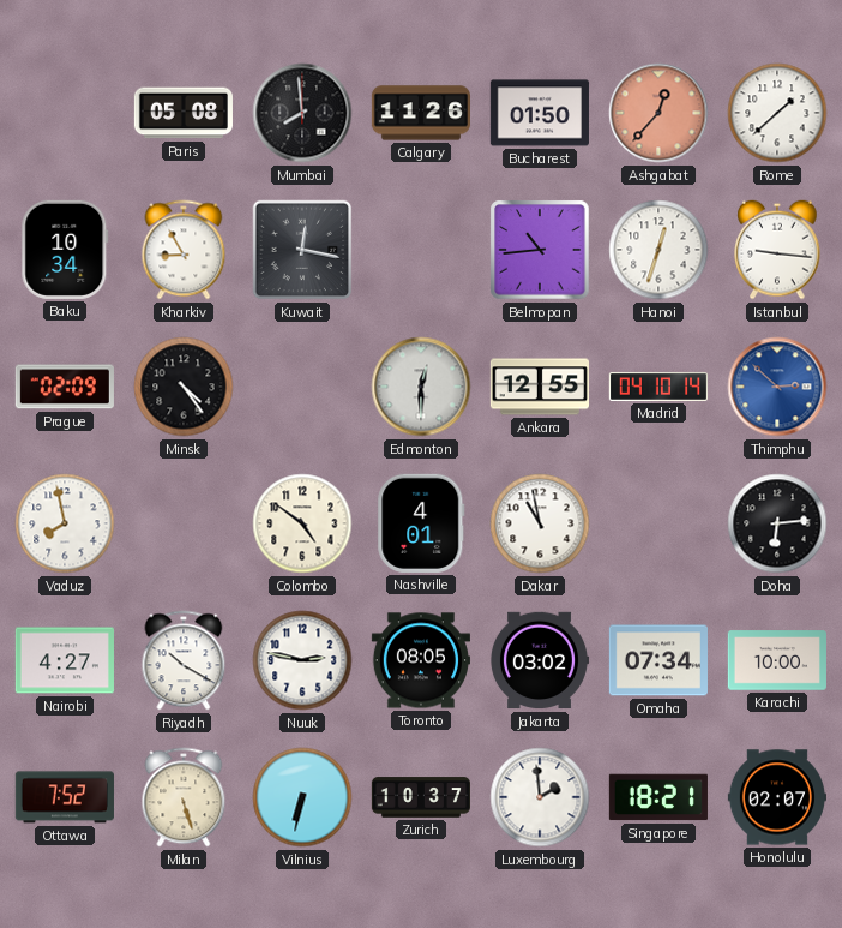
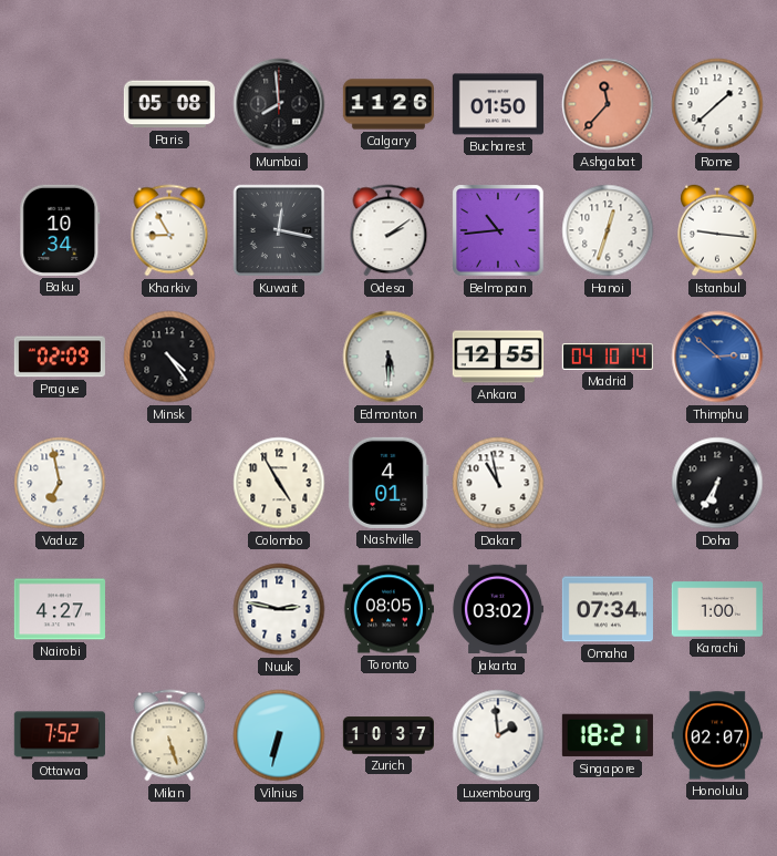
Ashgabat: 12:37 -> 11:37
Odesa: none -> 2:09
Edmonton: 12:30 -> 5:30
Vaduz: 7:58 -> 6:58
Colombo: 4:51 -> 4:55
Doha: 6:14 -> 6:35
Riyadh: 10:20 -> none
Karachi: 10:00 -> 1:00
